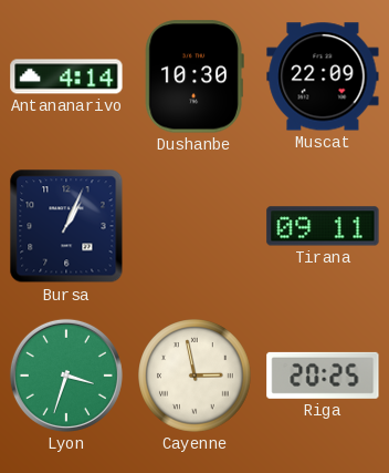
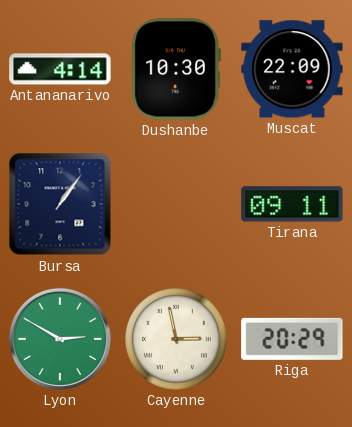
Bursa: 1:04 -> 1:06
Lyon: 3:33 -> 2:50
Riga: 20:25 -> 20:29
